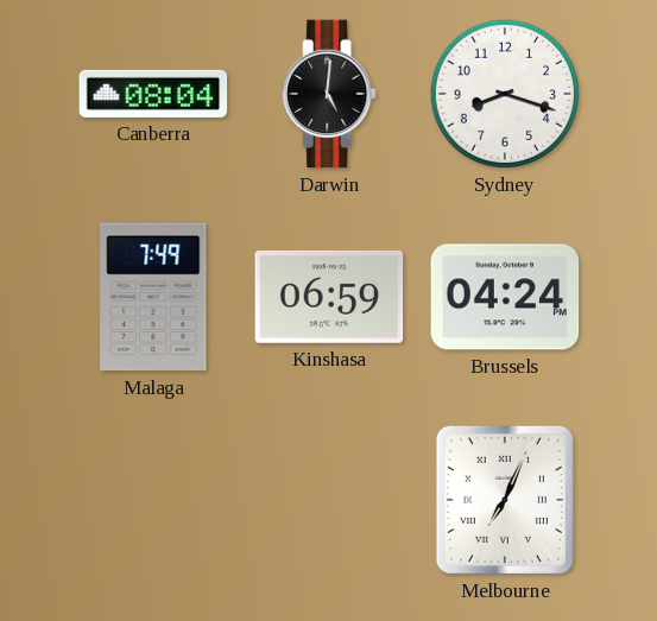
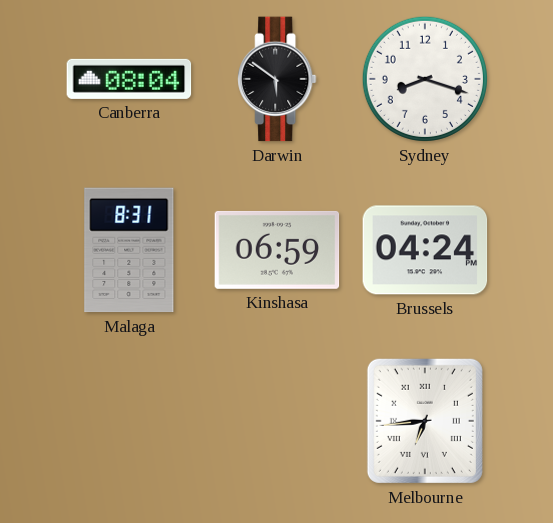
Darwin: 5:01 -> 5:51
Malaga: 7:49 -> 8:31
Melbourne: 7:04 -> 6:44
